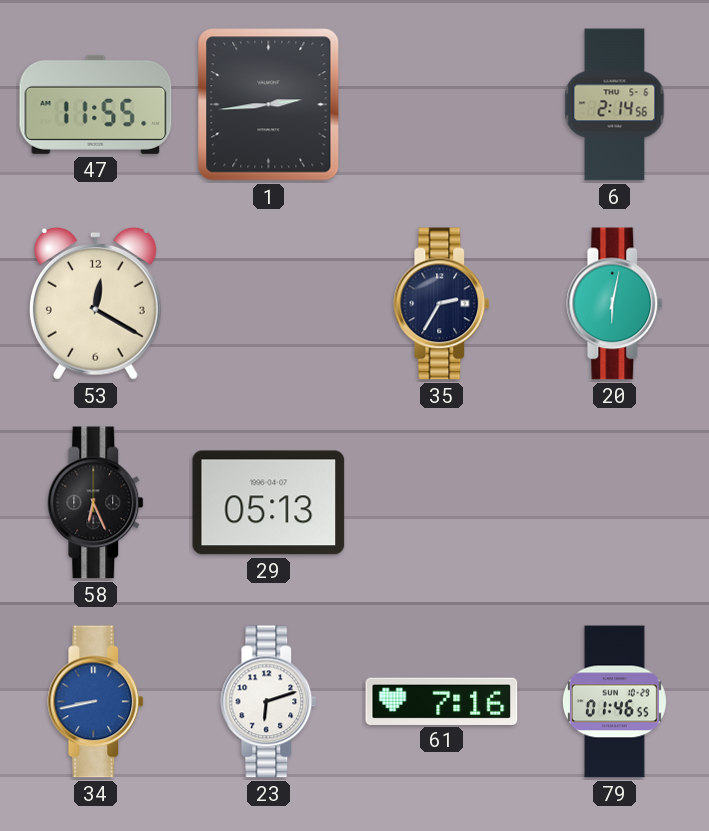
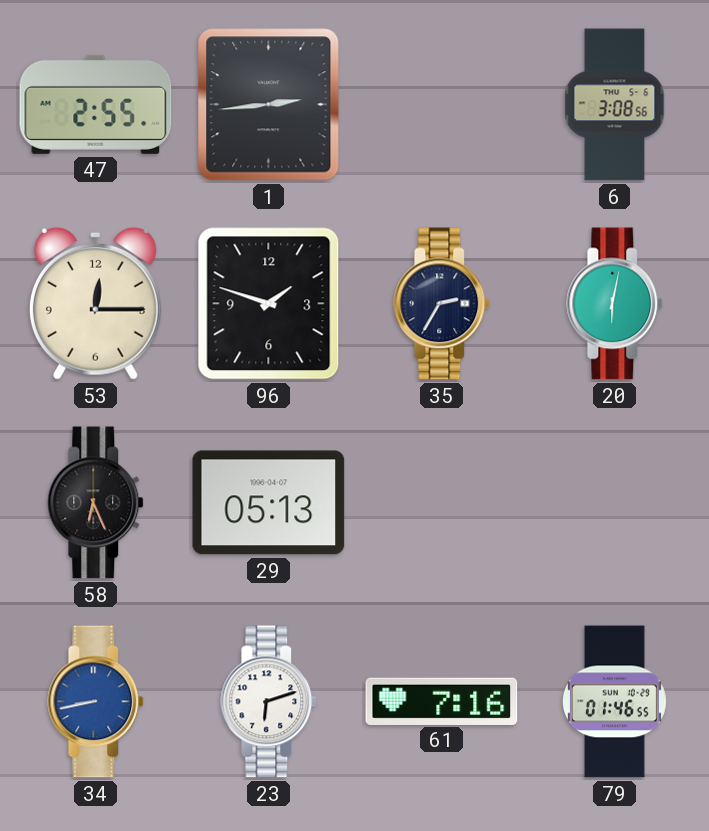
47: 11:55 -> 2:55
6: 2:14 -> 3:08
53: 12:20 -> 12:15
96: none -> 1:48
